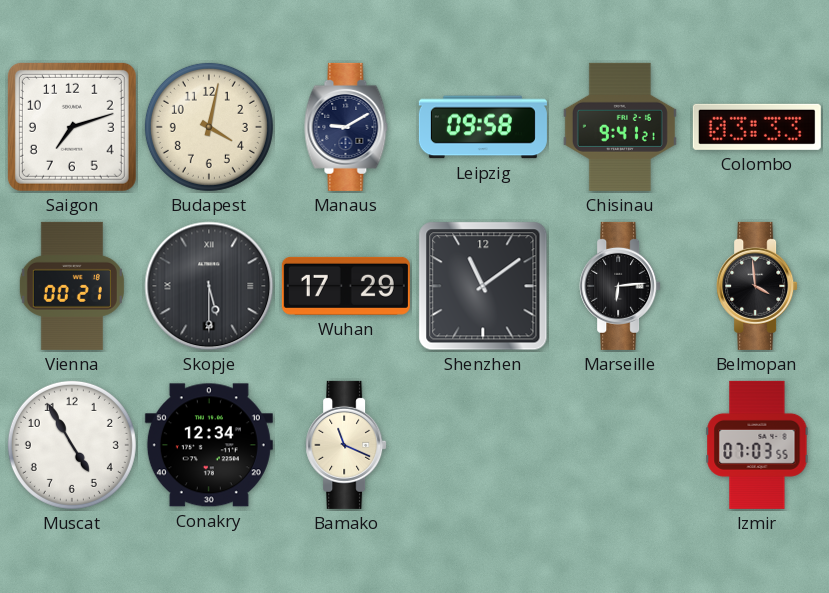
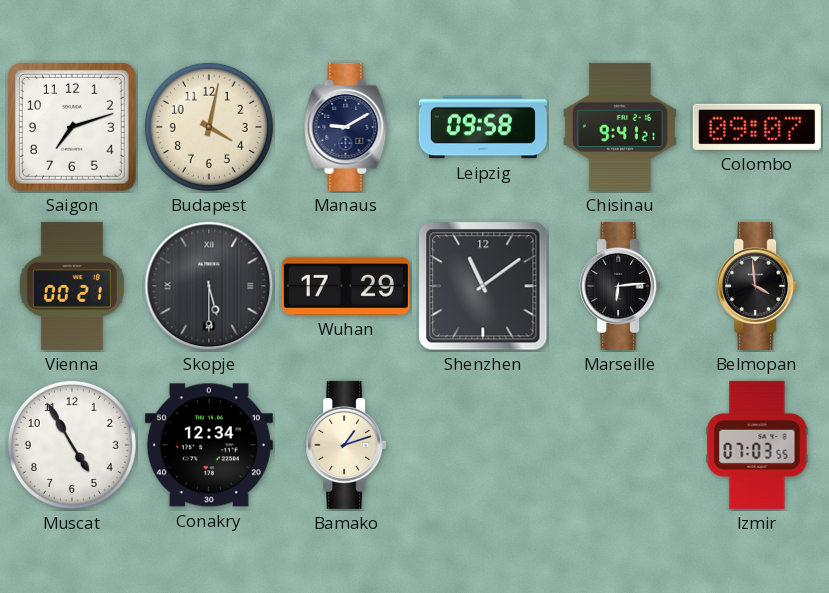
Colombo: 03:33 -> 09:07
Bamako: 11:19 -> 1:12
